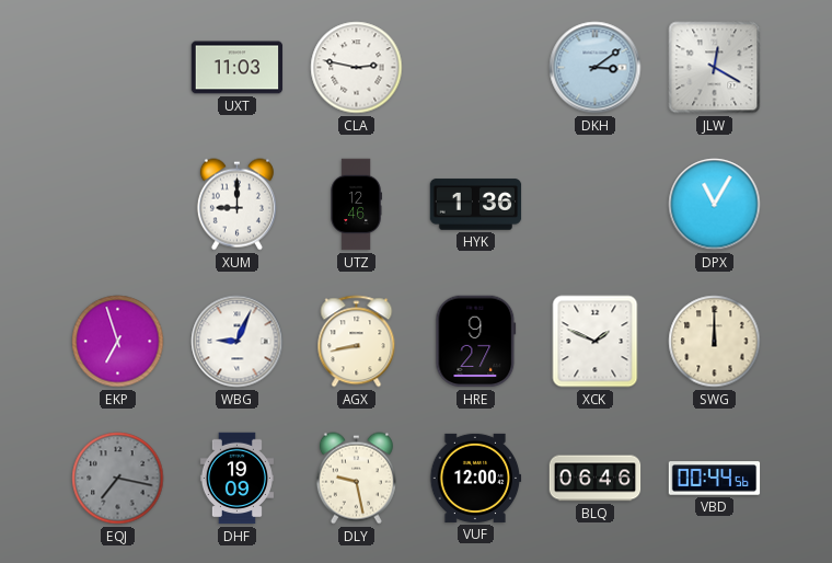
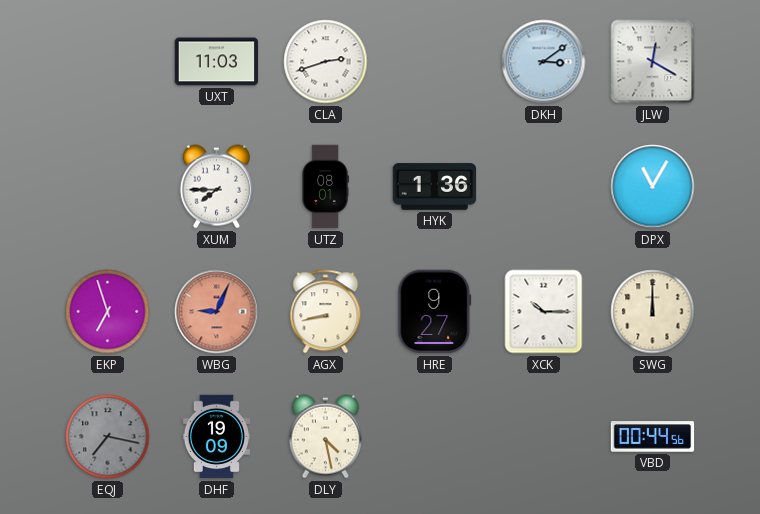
CLA: 2:47 -> 2:42
XUM: 9:00 -> 7:45
UTZ: 12:46 -> 08:01
WBG dial: white -> salmon
XCK: 1:49 -> 10:15
DLY: 9:28 -> 4:28
VUF: 12:00 -> none
BLQ: 06:46 -> none
